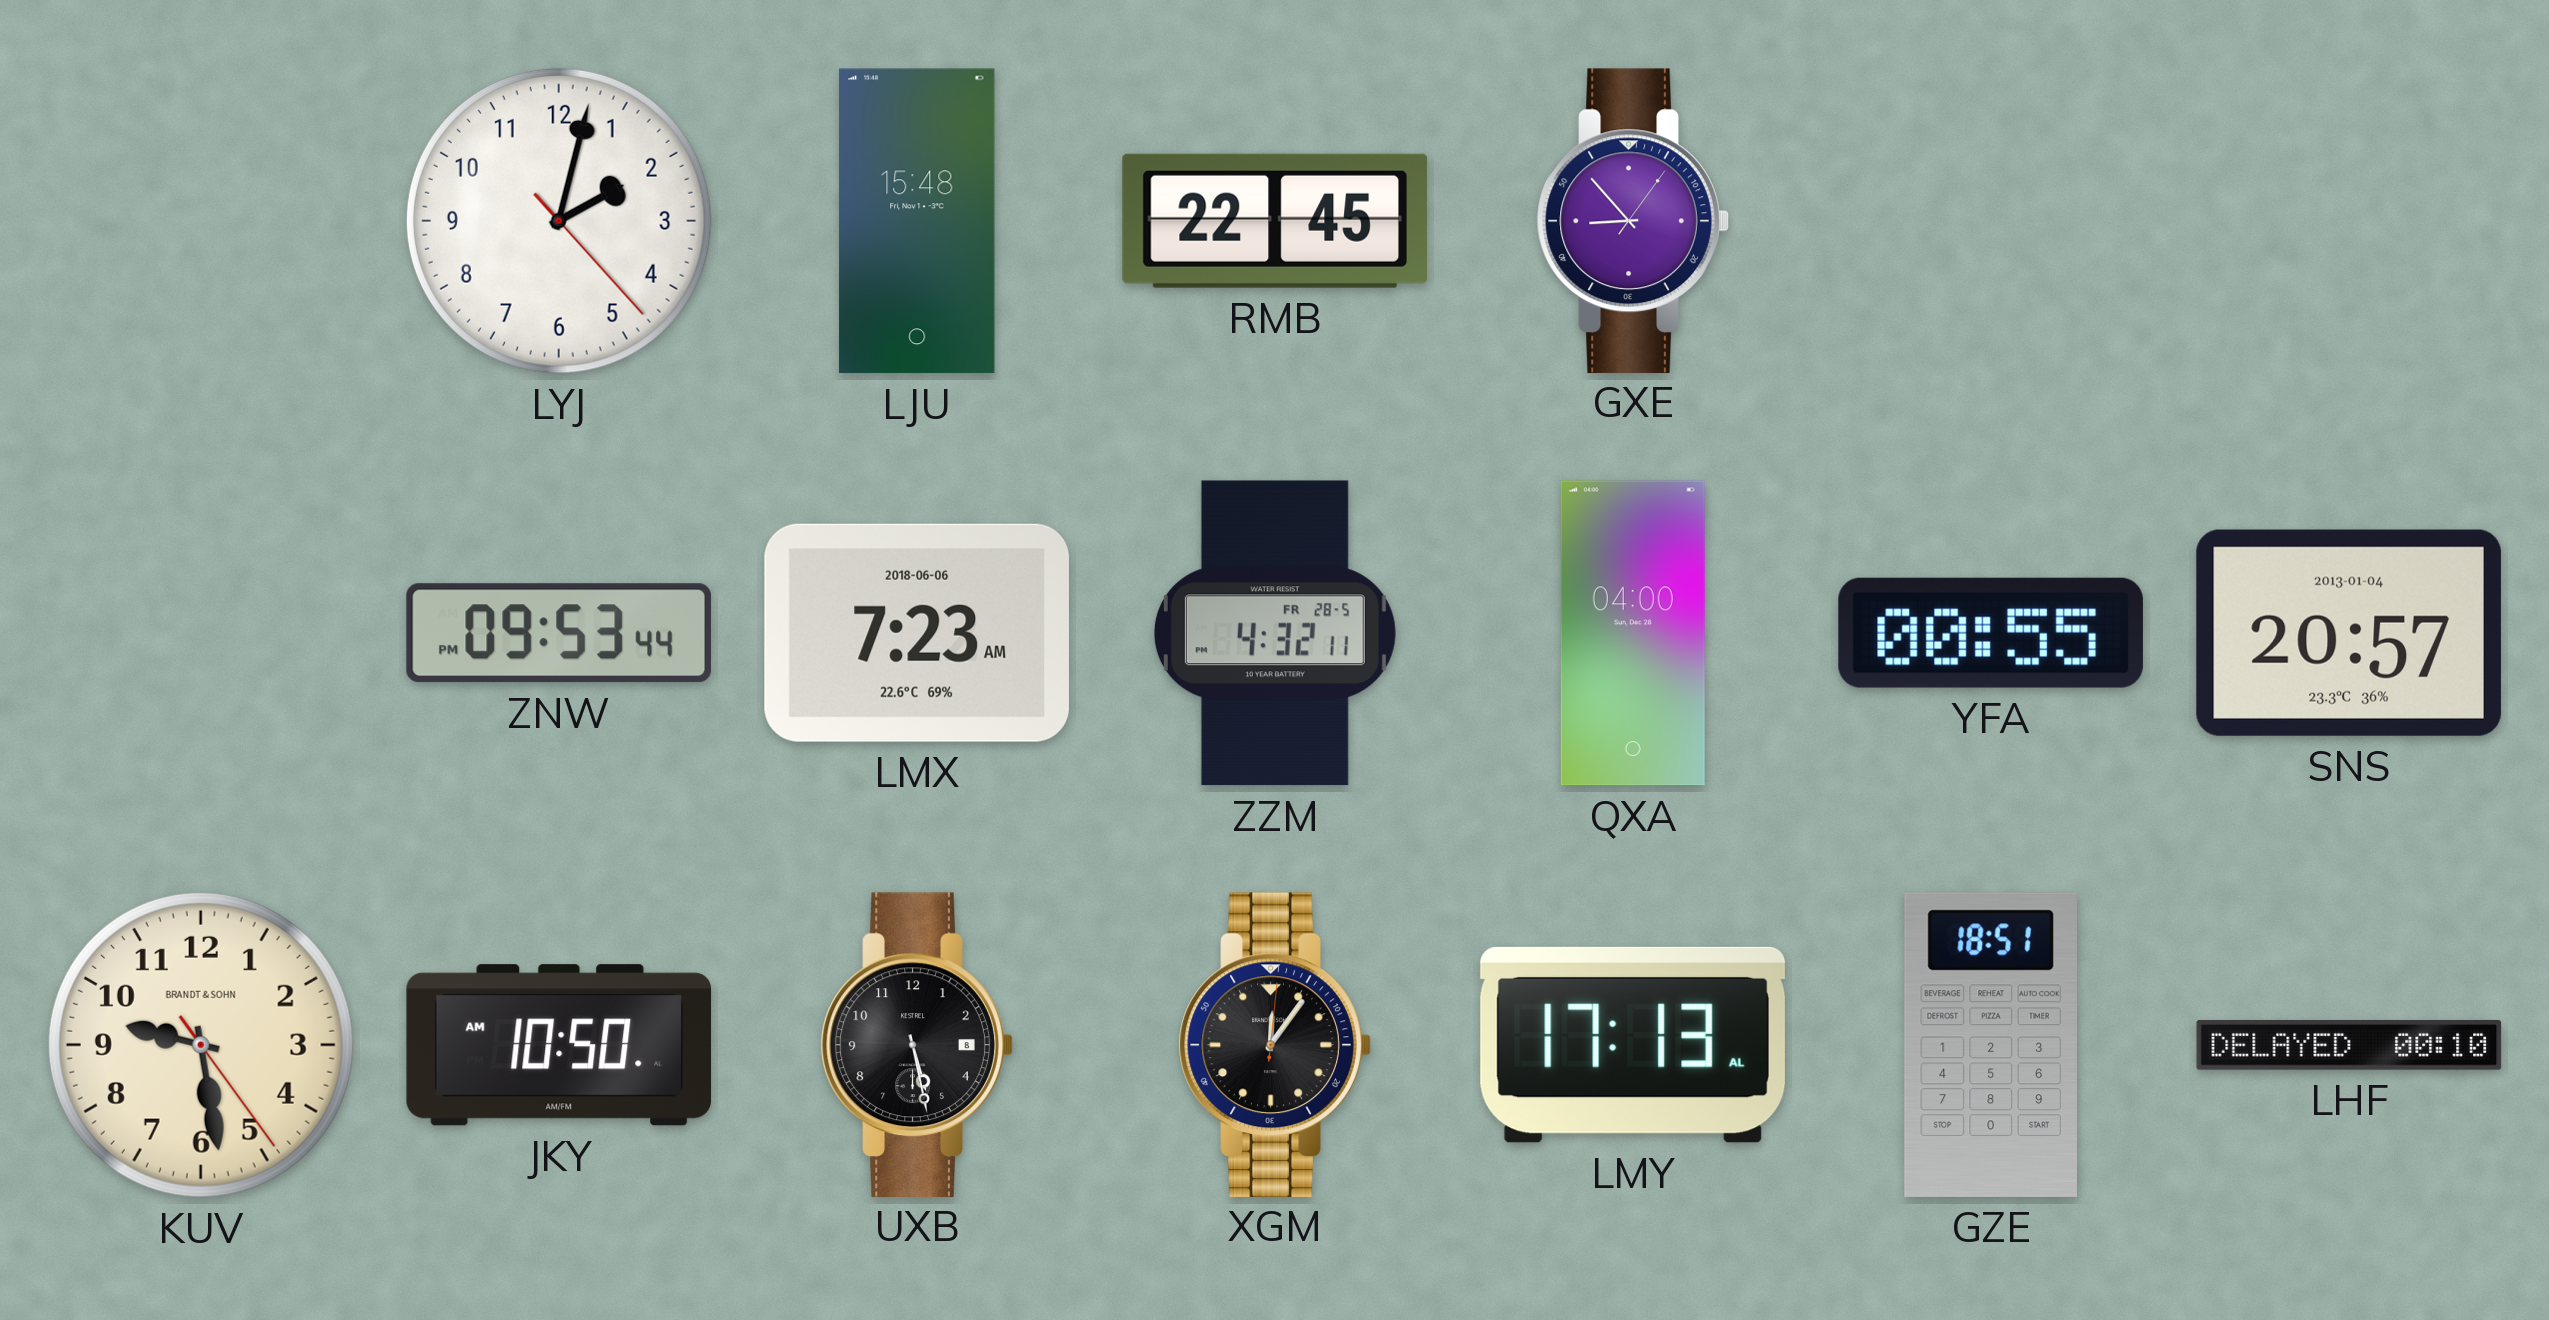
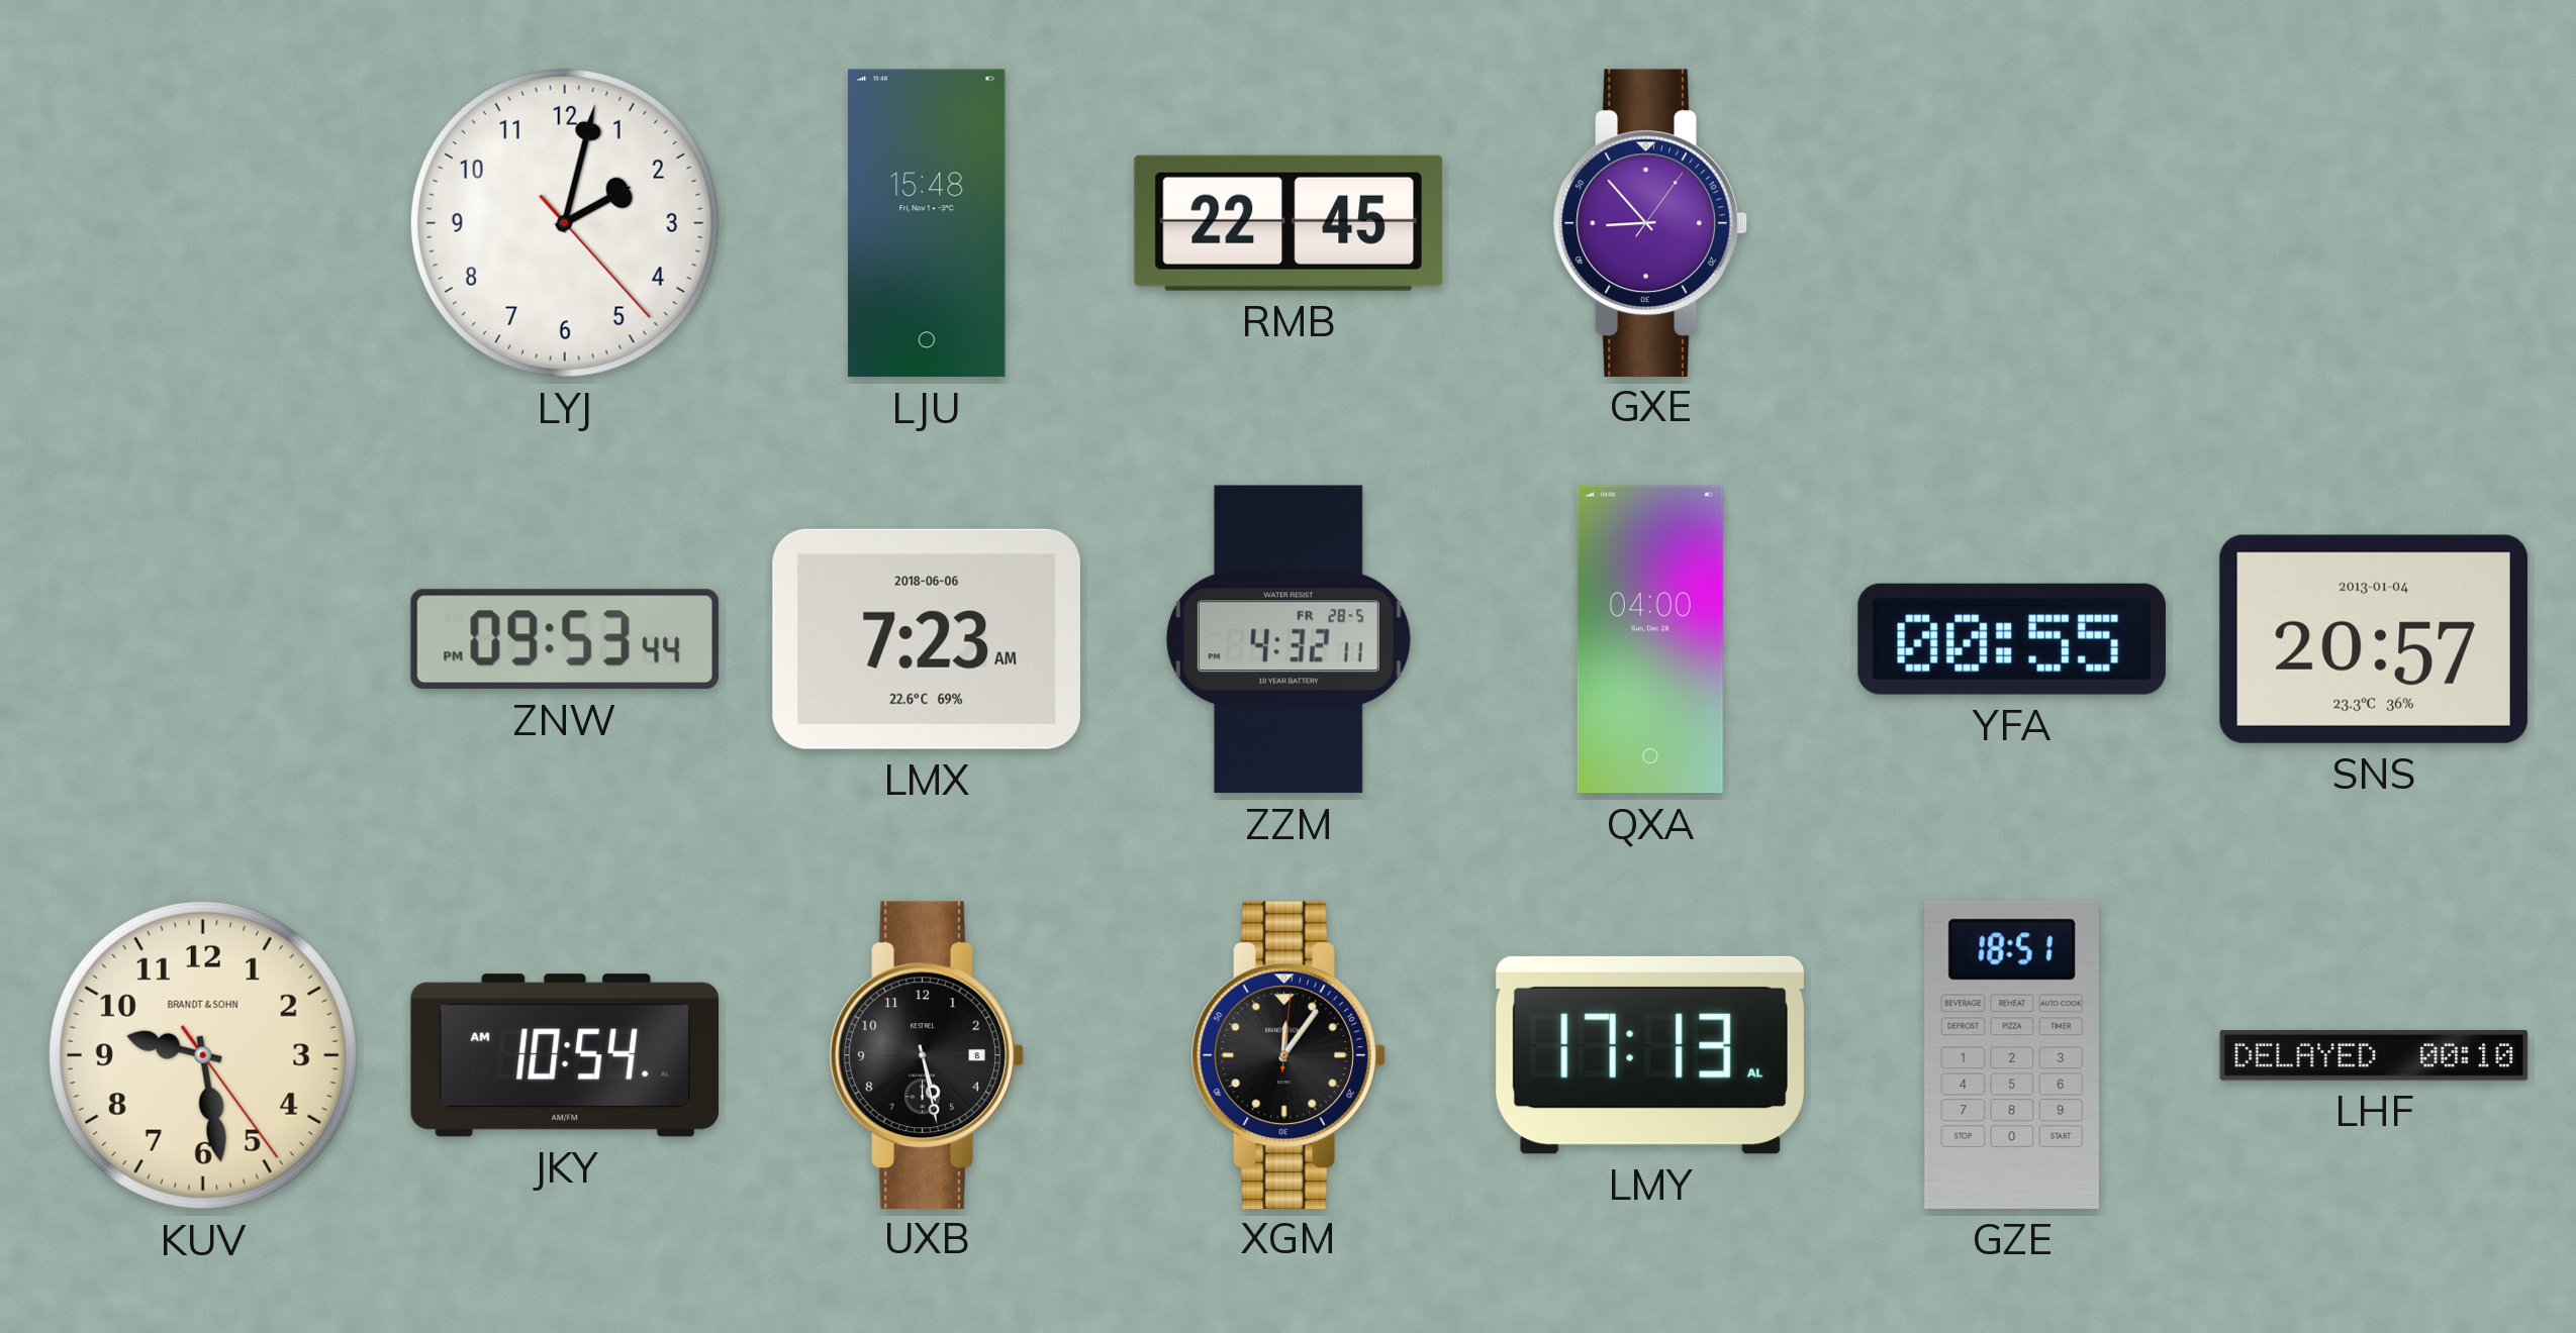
JKY: 10:50 -> 10:54
